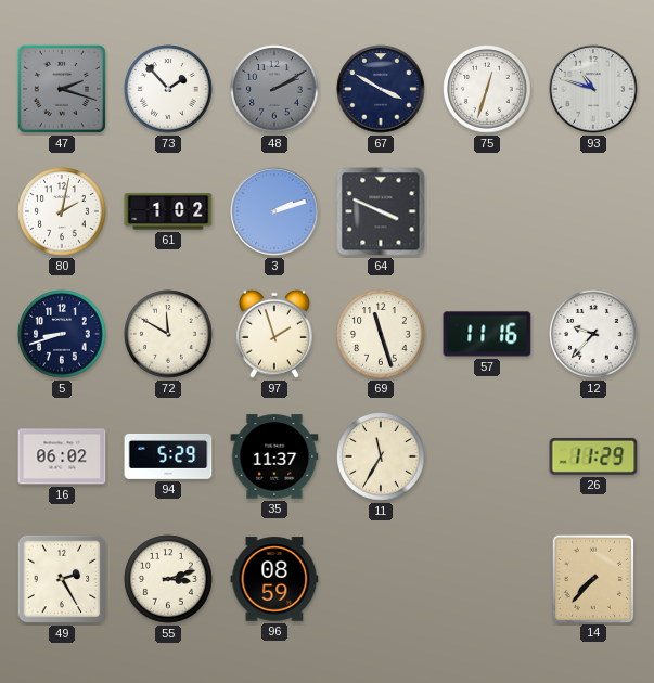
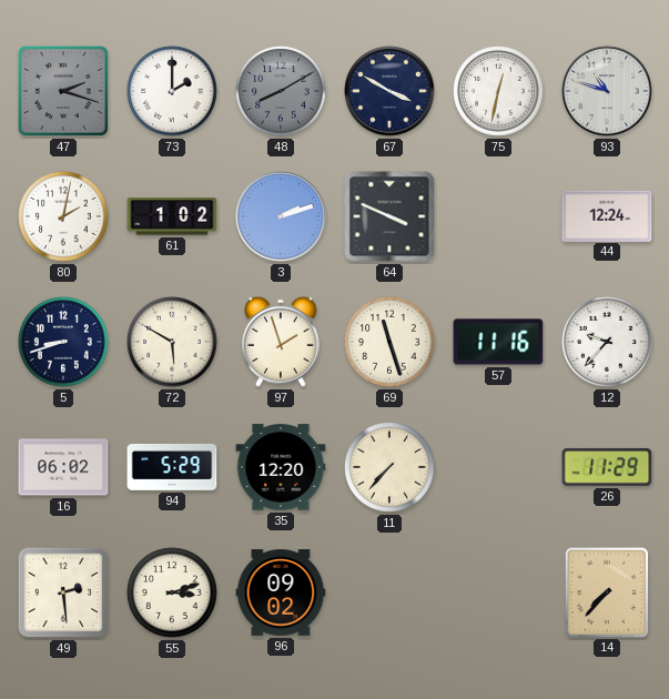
73: 1:53 -> 2:00
48: 2:10 -> 8:10
75: 12:33 -> 12:32
44: none -> 12:24
72: 11:50 -> 5:50
35: 11:37 -> 12:20
11: 11:35 -> 7:37
49: 2:25 -> 2:29
96: 08:59 -> 09:02
